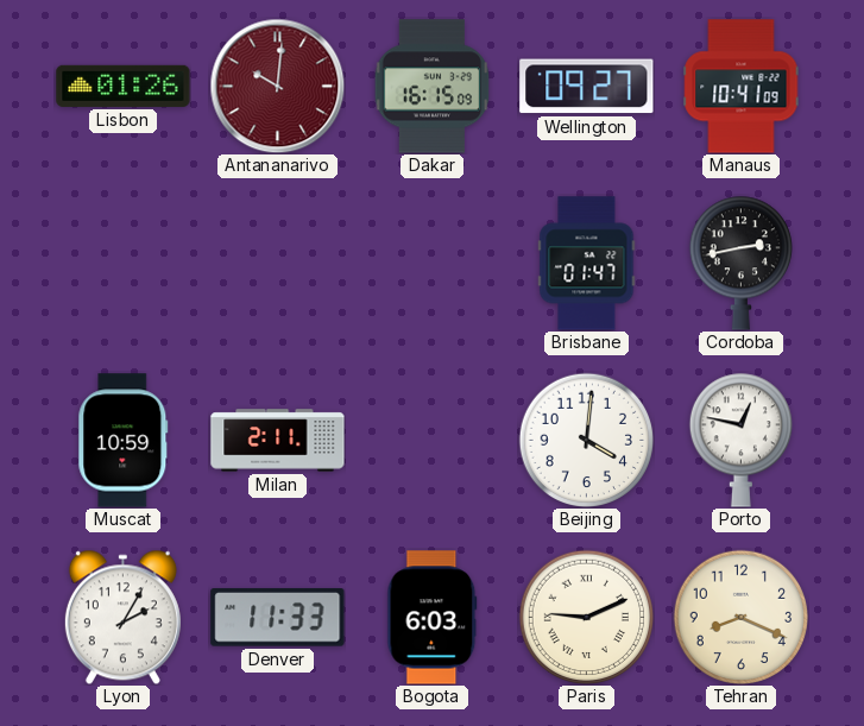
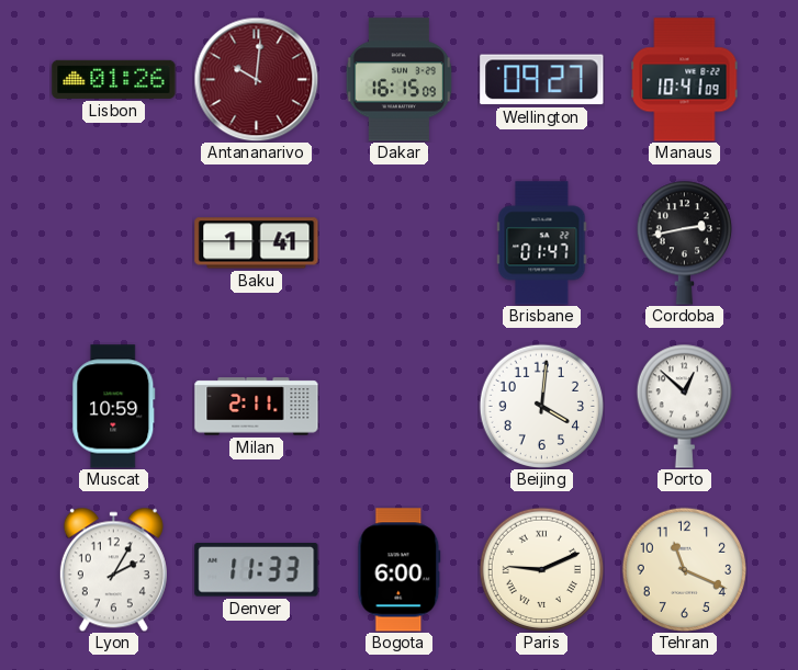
Baku: none -> 1:41
Porto: 12:47 -> 12:52
Bogota: 6:03 -> 6:00
Tehran: 8:19 -> 11:19
